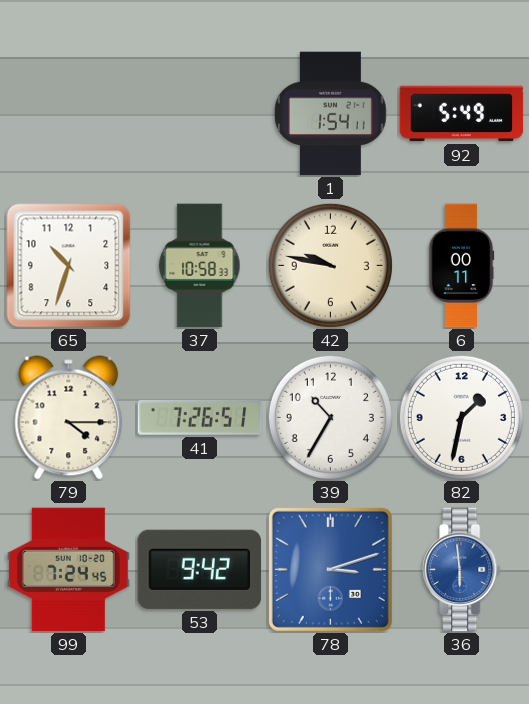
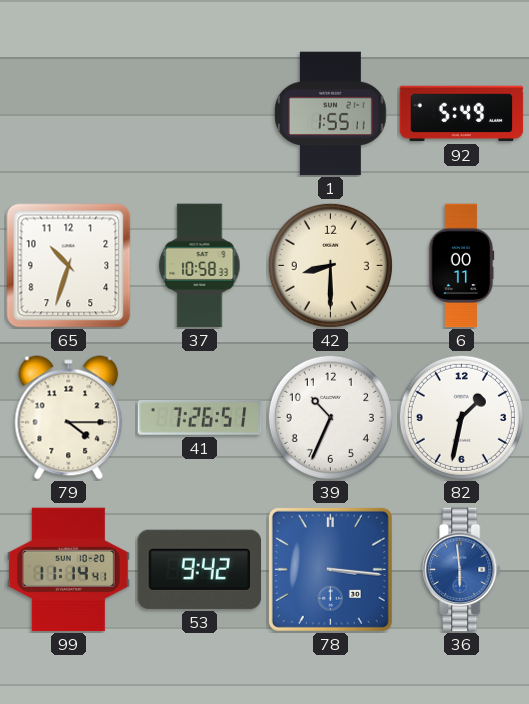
1: 1:54 -> 1:55
42: 9:47 -> 8:30
39: 10:35 -> 10:34
99: 7:24 -> 11:14
78: 3:12 -> 3:16
